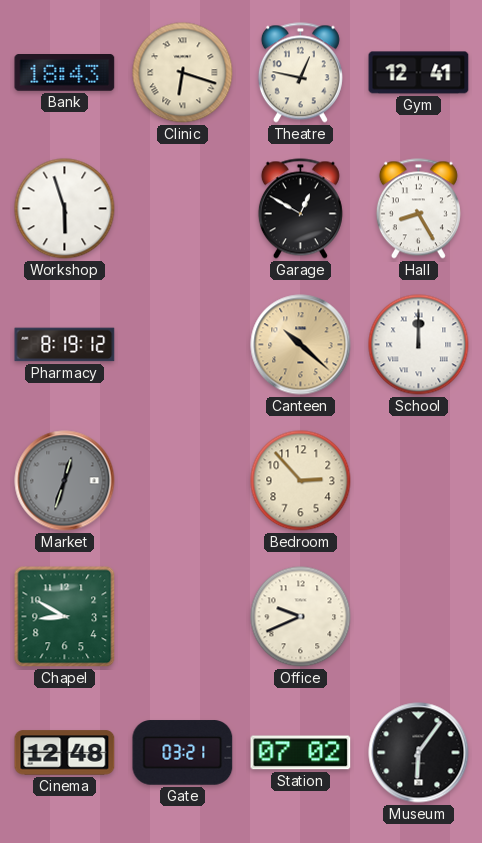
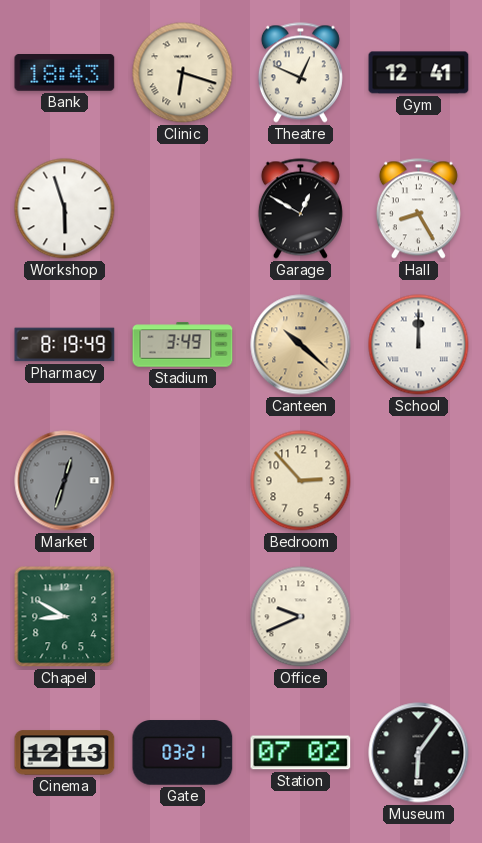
Theatre: 12:47 -> 12:49
Pharmacy: 8:19:12 -> 8:19:49
Stadium: none -> 3:49
Cinema: 12:48 -> 12:13
